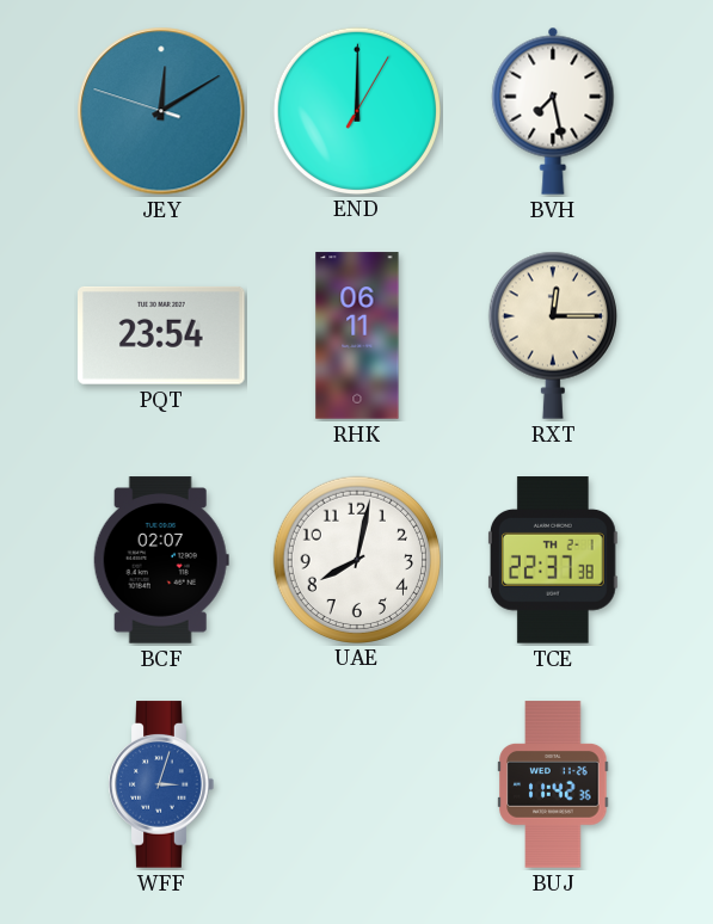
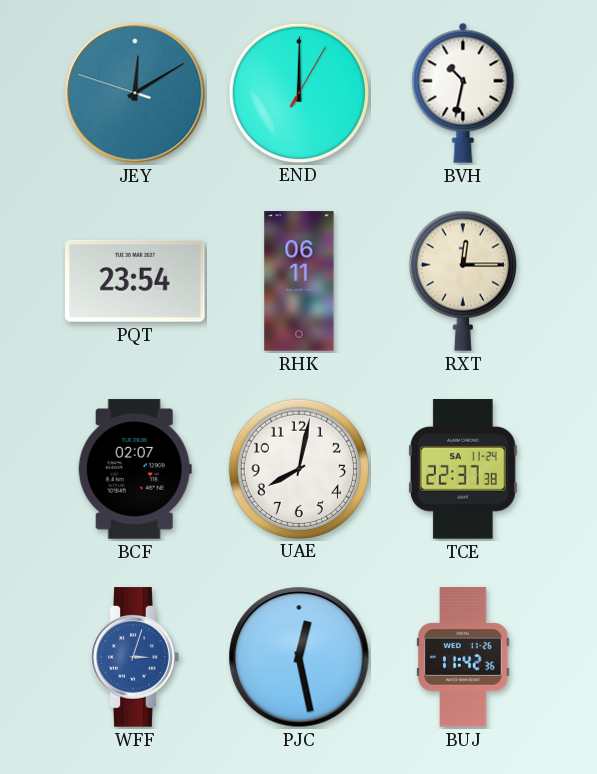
BVH: 7:28 -> 10:32
TCE date: TH 2-1 -> SA 11-24
PJC: none -> 12:28
